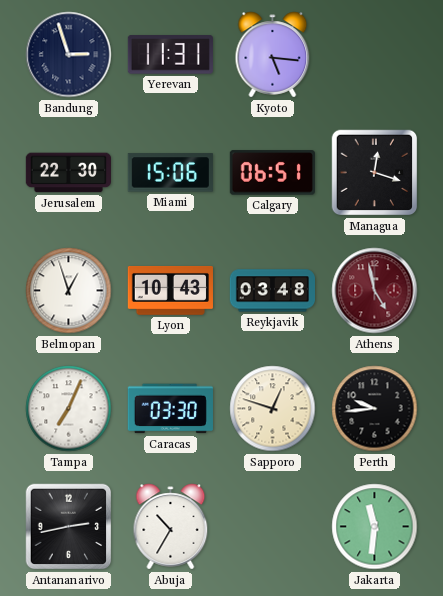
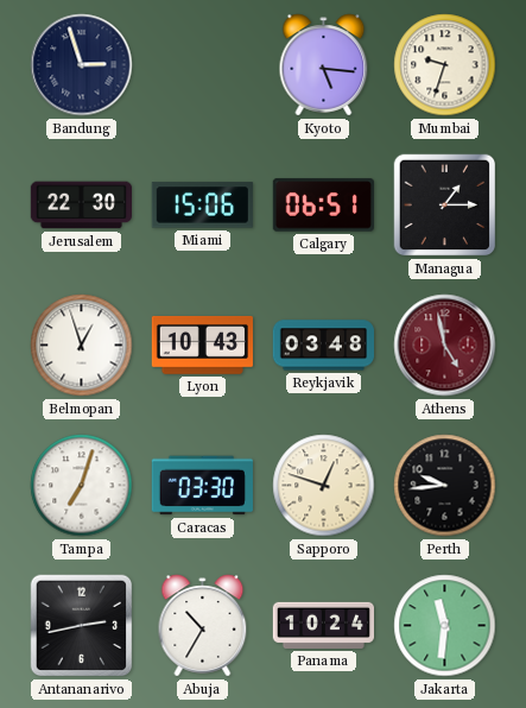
Yerevan: 11:31 -> none
Mumbai: none -> 9:33
Managua: 12:18 -> 1:15
Tampa: 7:04 -> 7:03
Panama: none -> 10:24
